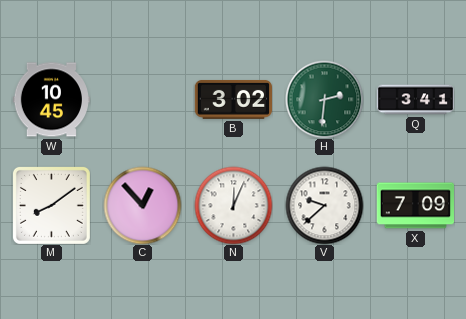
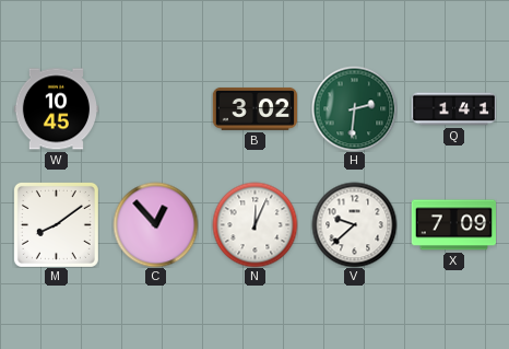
Q: 3:41 -> 1:41
